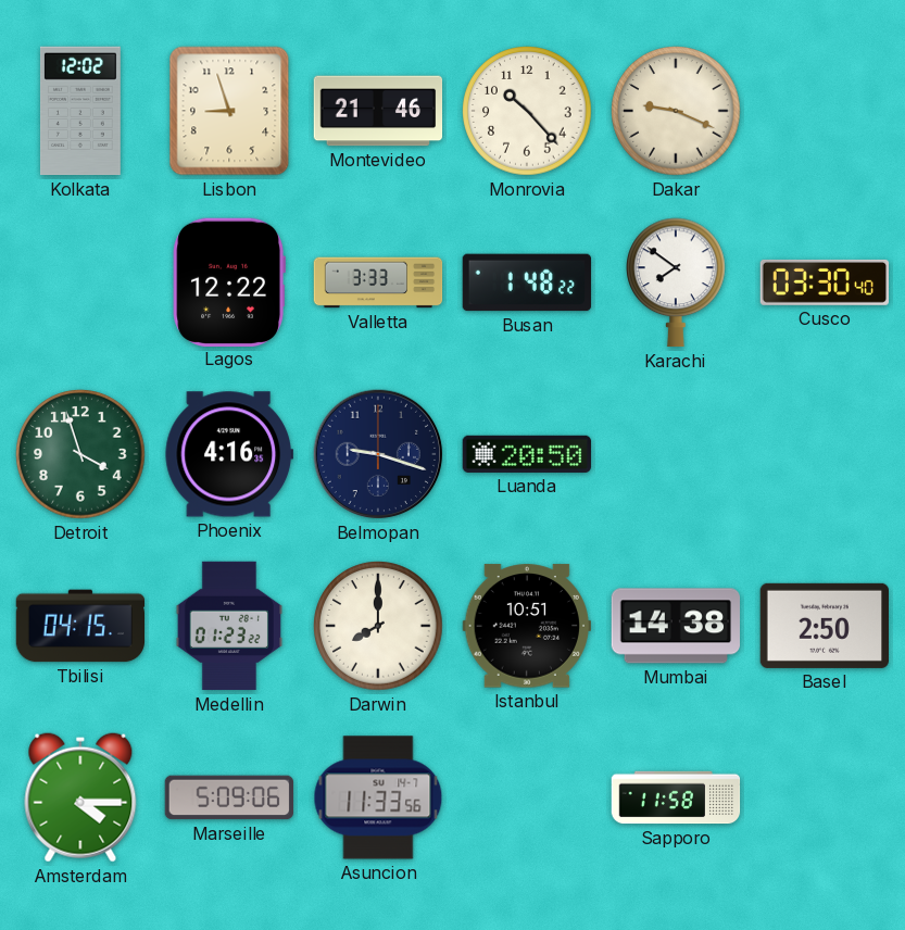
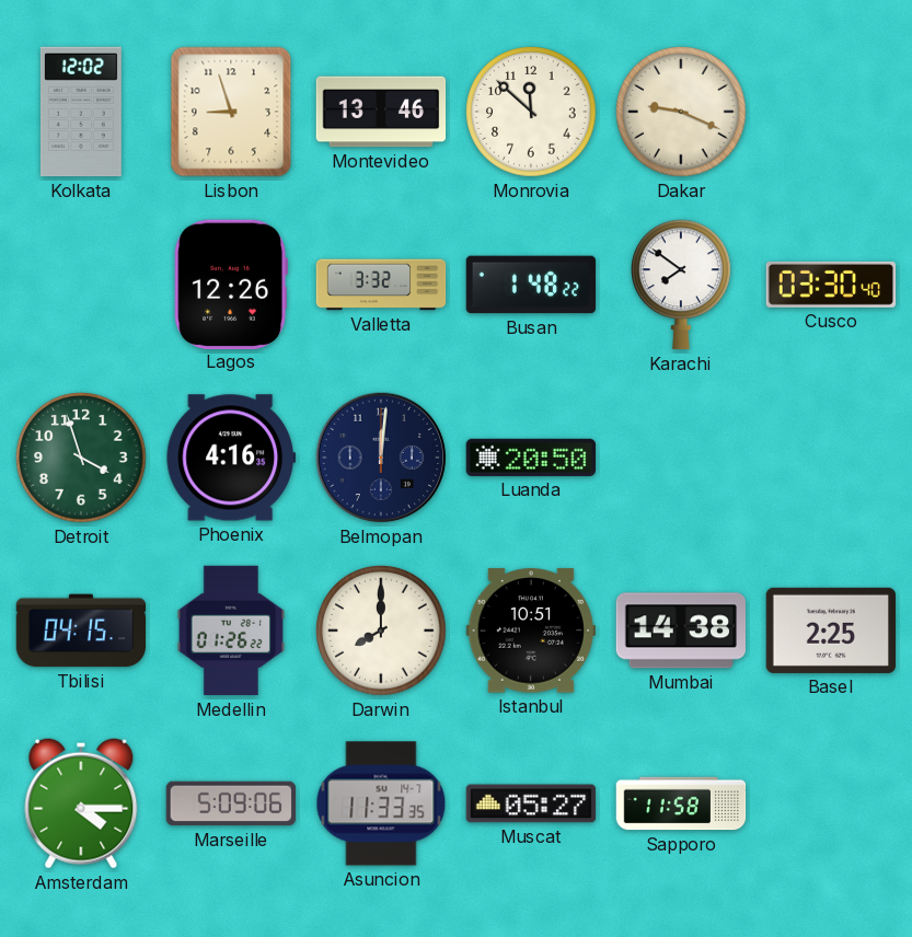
Montevideo: 21:46 -> 13:46
Monrovia: 10:23 -> 11:52
Lagos: 12:22 -> 12:26
Valletta: 3:33 -> 3:32
Belmopan: 9:18 -> 12:01
Medellin: 01:23 -> 01:26
Basel: 2:50 -> 2:25
Asuncion: 11:33:56 -> 11:33:35
Muscat: none -> 05:27
